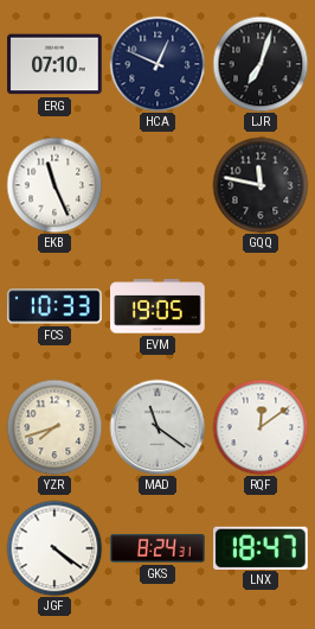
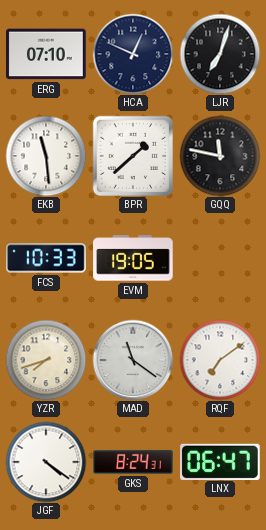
EKB: 11:26 -> 11:29
BPR: none -> 1:38
RQF: 12:09 -> 7:09
LNX: 18:47 -> 06:47
